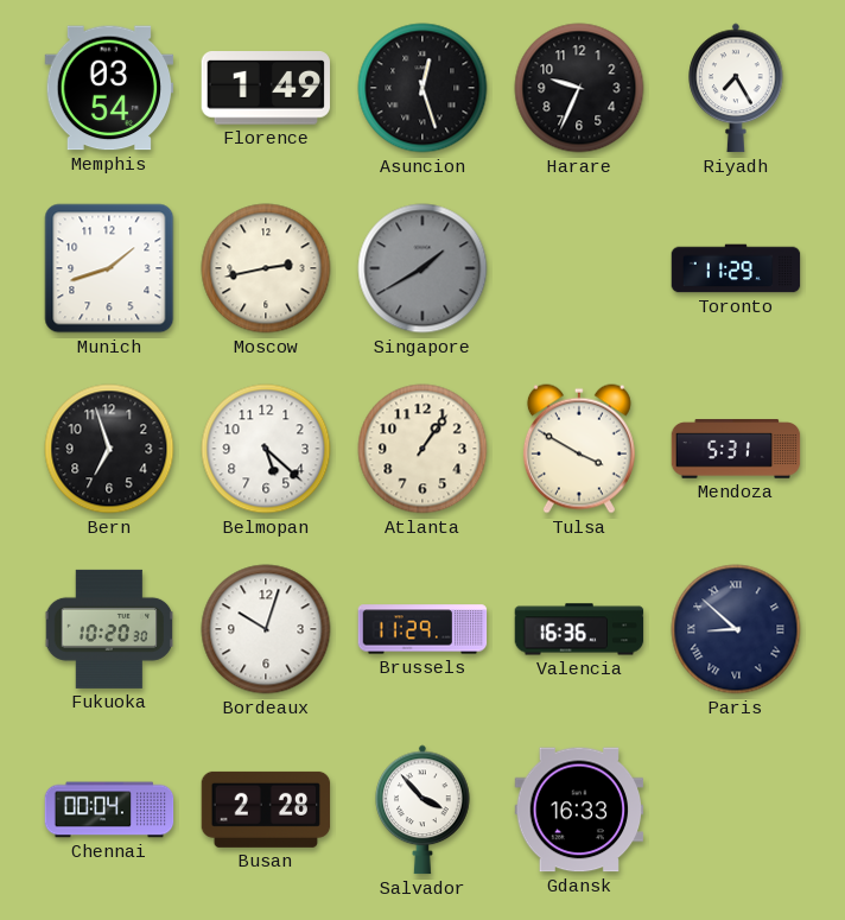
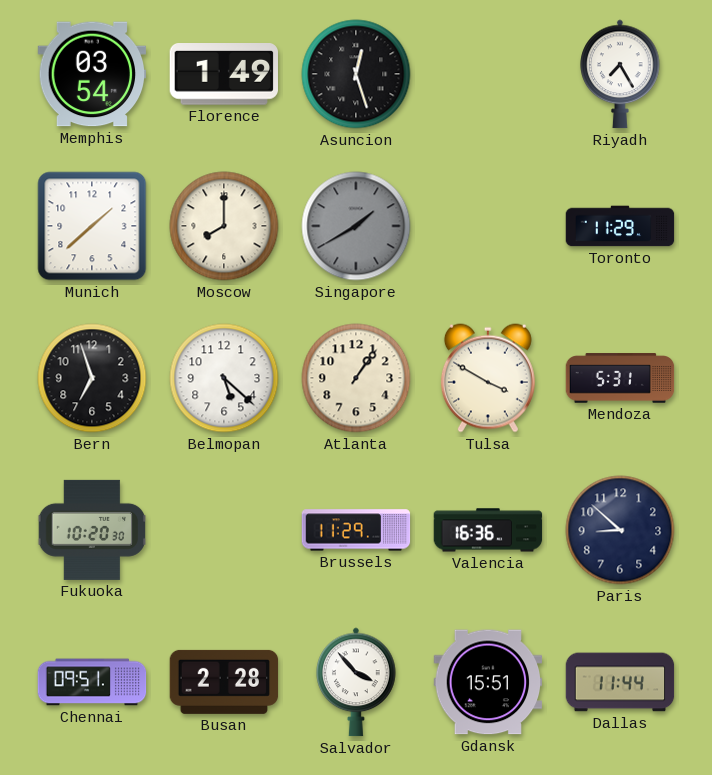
Harare: 9:34 -> none
Munich: 1:42 -> 1:38
Moscow: 2:43 -> 8:00
Bordeaux: 10:03 -> none
Paris numerals: Roman -> Arabic
Chennai: 00:04 -> 09:51
Gdansk: 16:33 -> 15:51
Dallas: none -> 11:44
